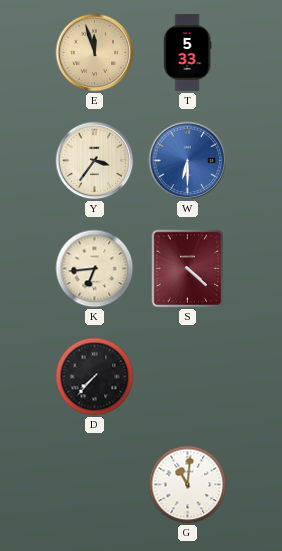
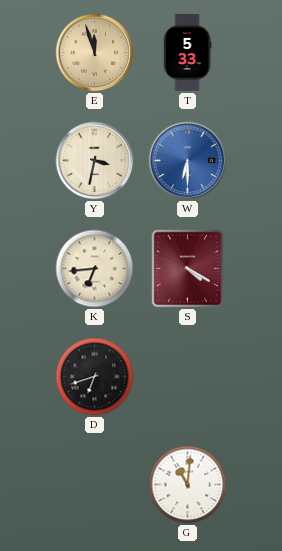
Y: 3:36 -> 3:32
S: 4:22 -> 4:20
D: 7:37 -> 6:42
